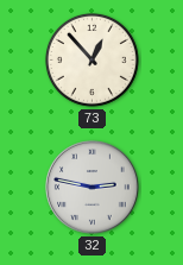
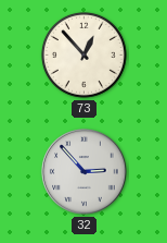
32: 2:47 -> 2:53
